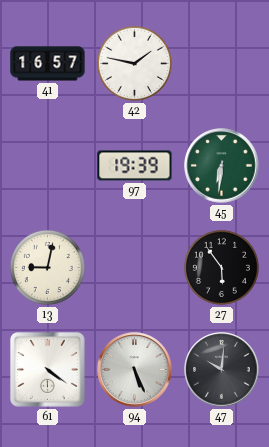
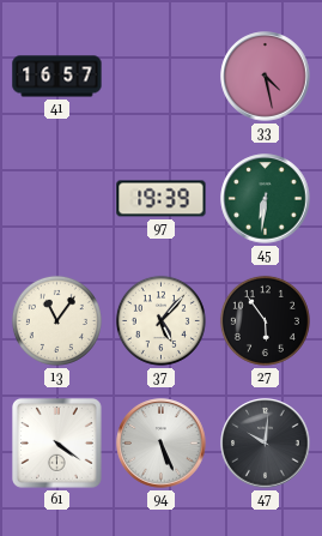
42: 1:47 -> none
33: none -> 4:28
13: 9:02 -> 11:06
37: none -> 5:07
